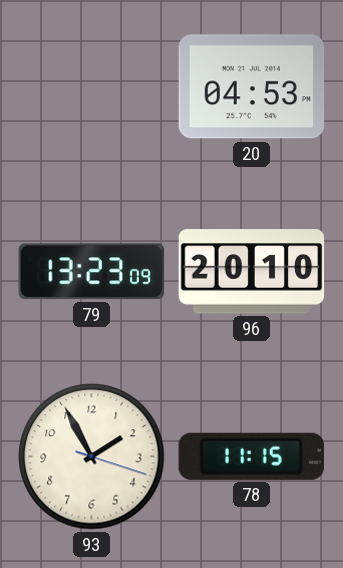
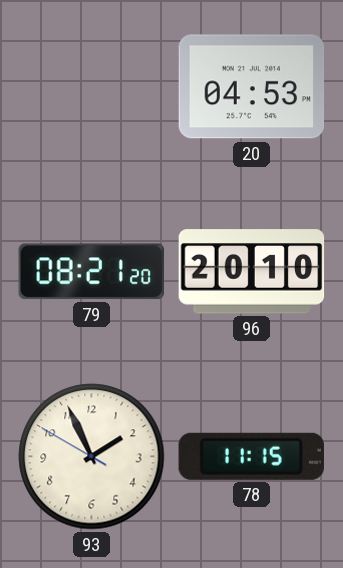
79: 13:23 -> 08:21
93: 1:55:18 -> 1:55:50
